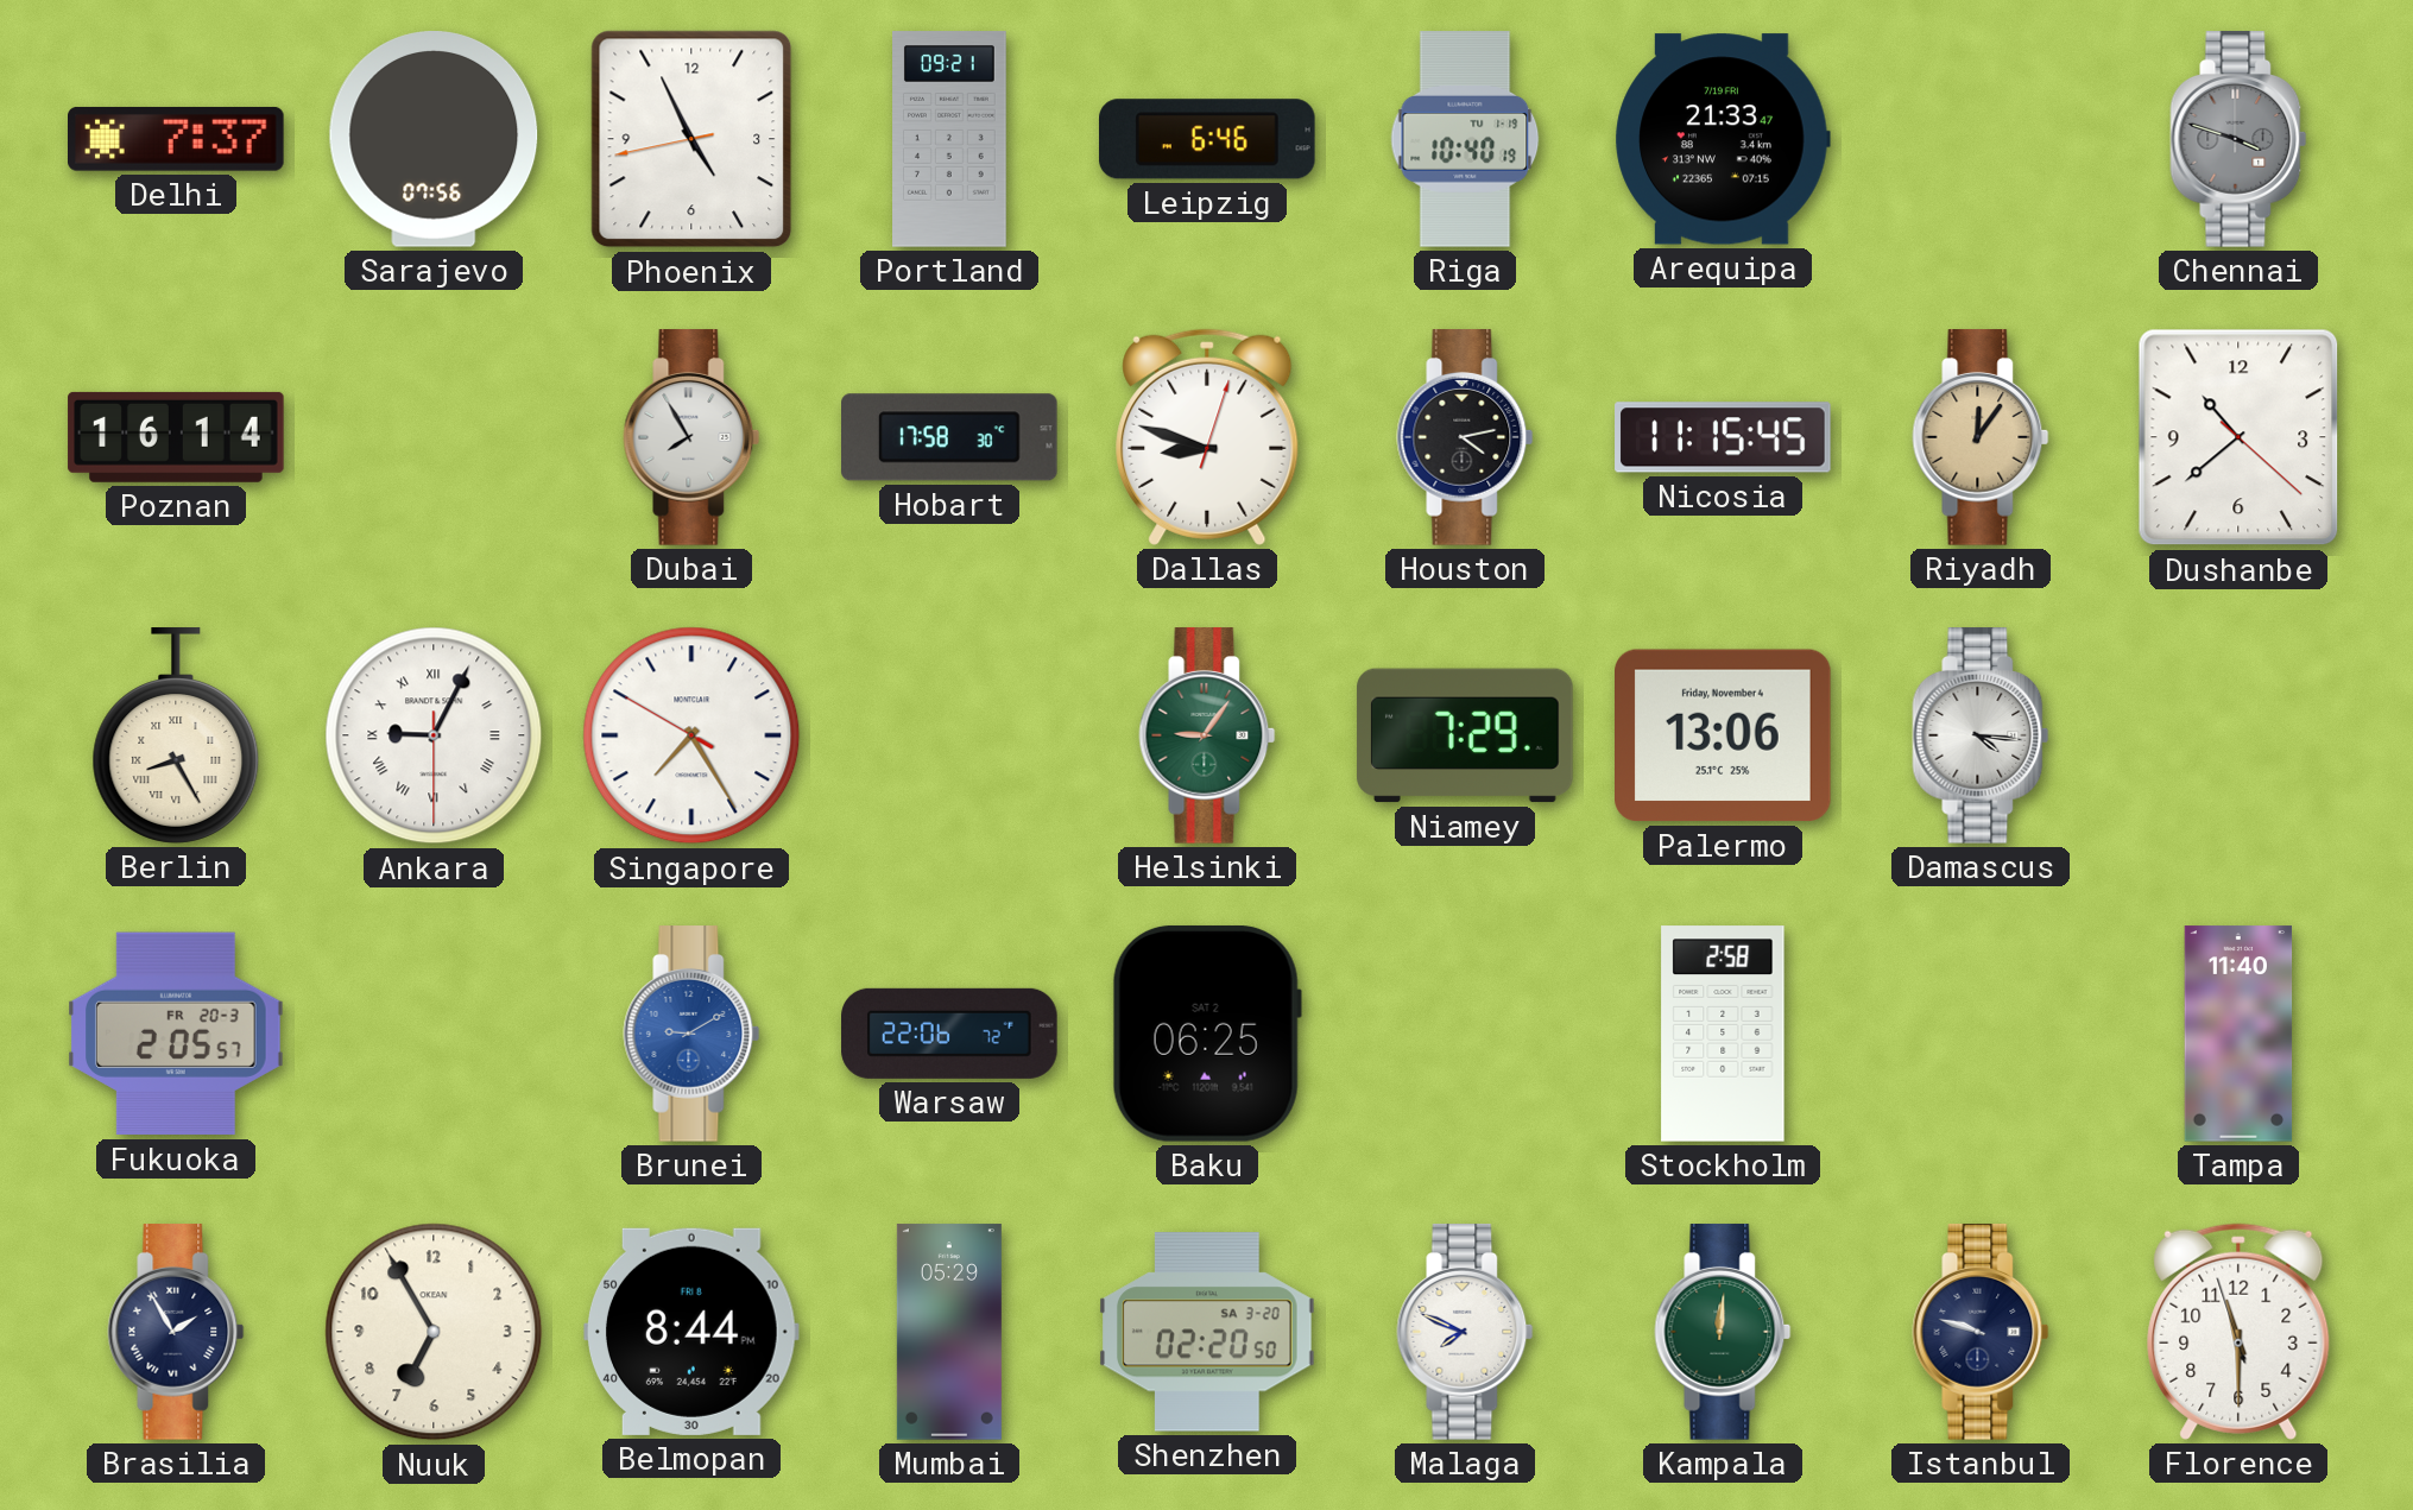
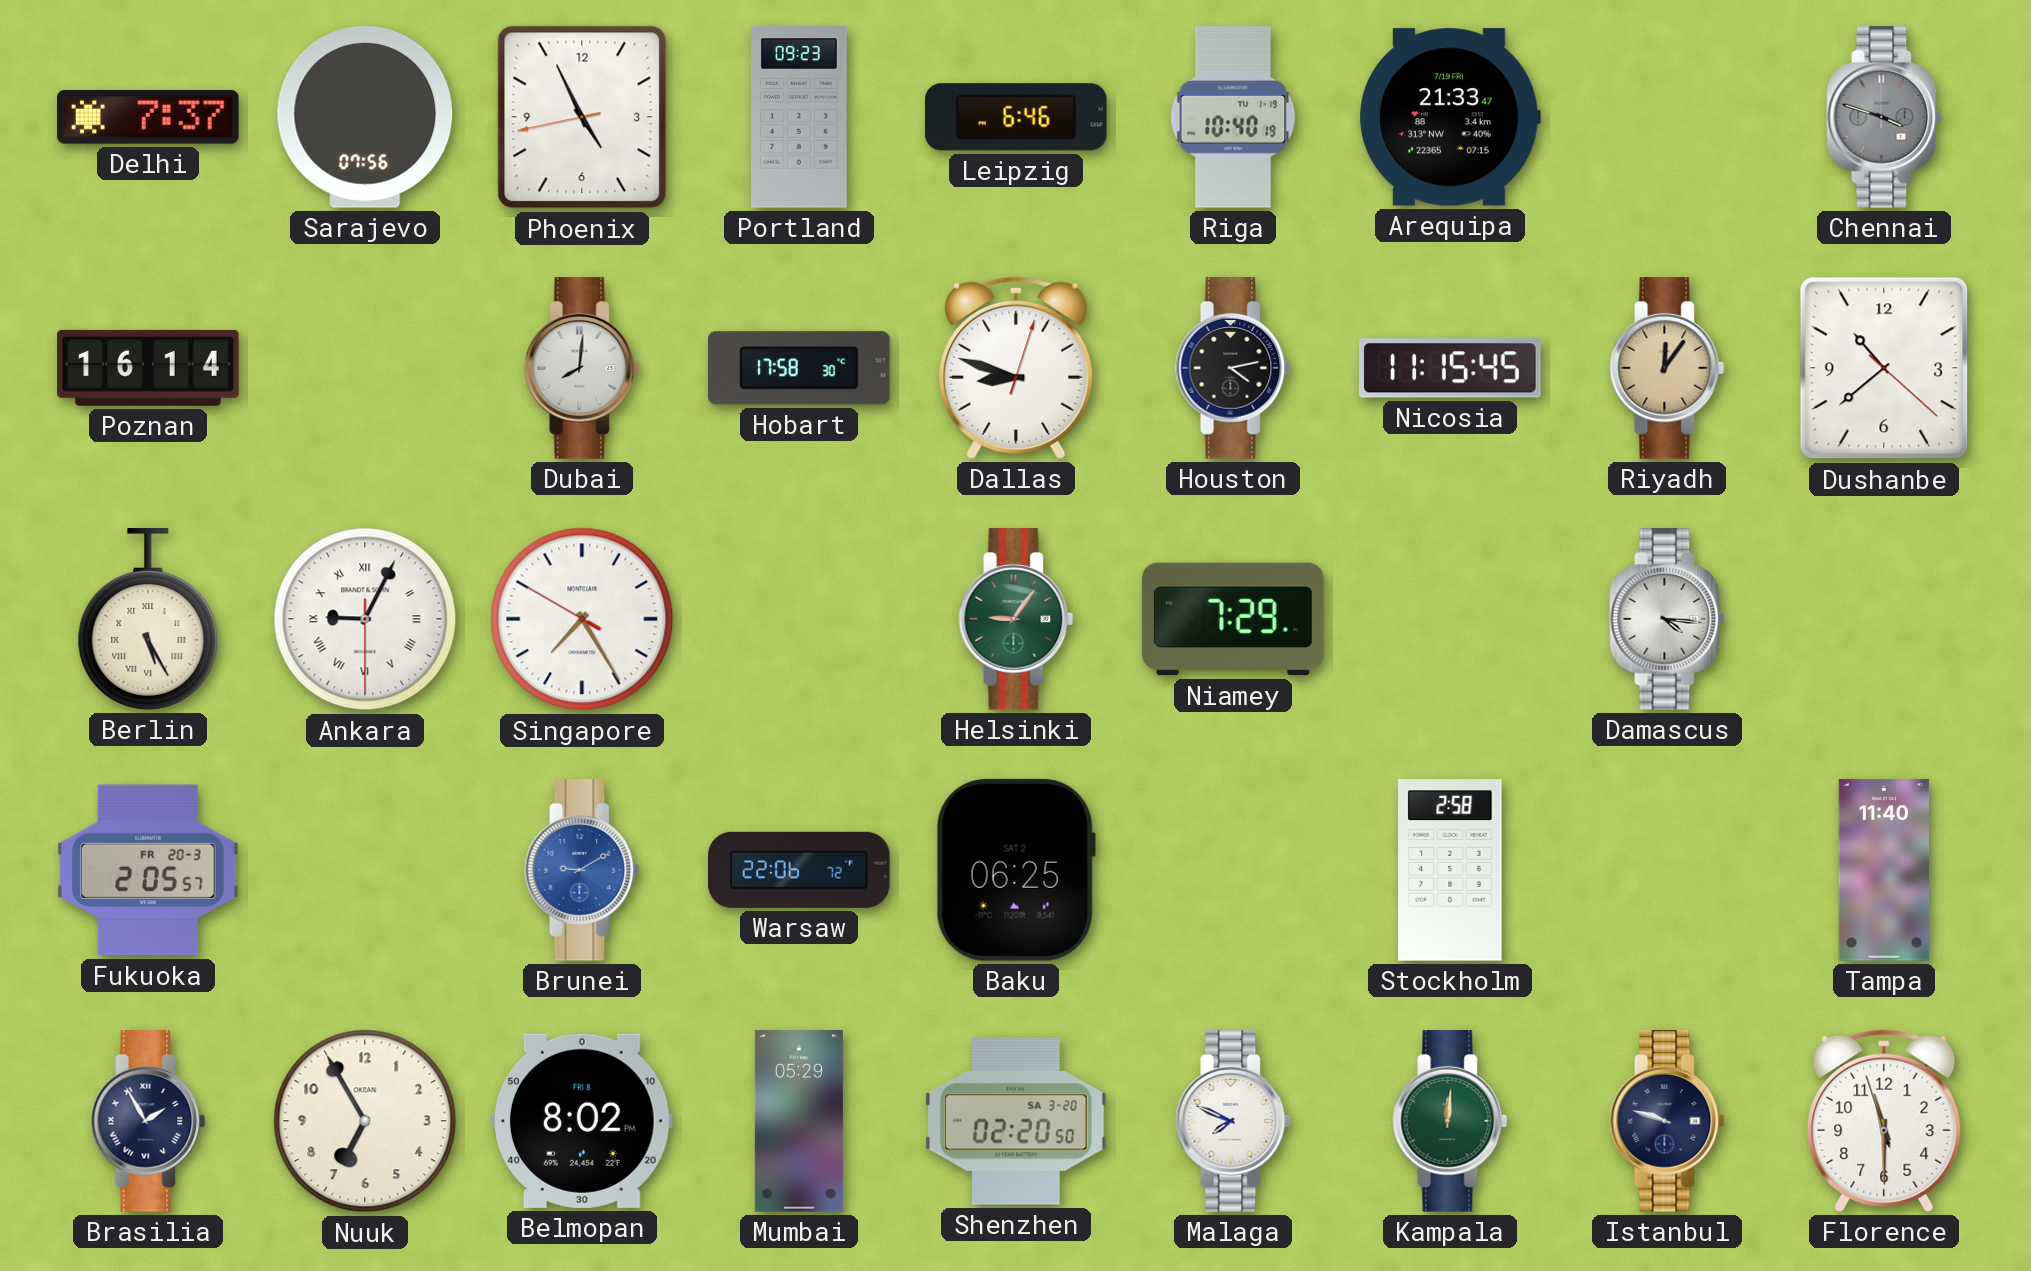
Portland: 09:21 -> 09:23
Dubai: 7:55 -> 8:01
Berlin: 8:25 -> 5:25
Palermo: 13:06 -> none
Belmopan: 8:44 -> 8:02
